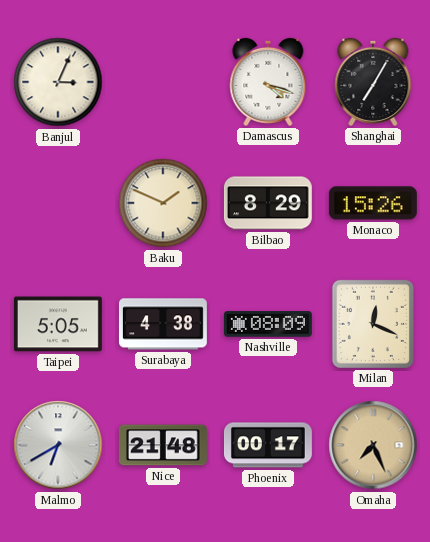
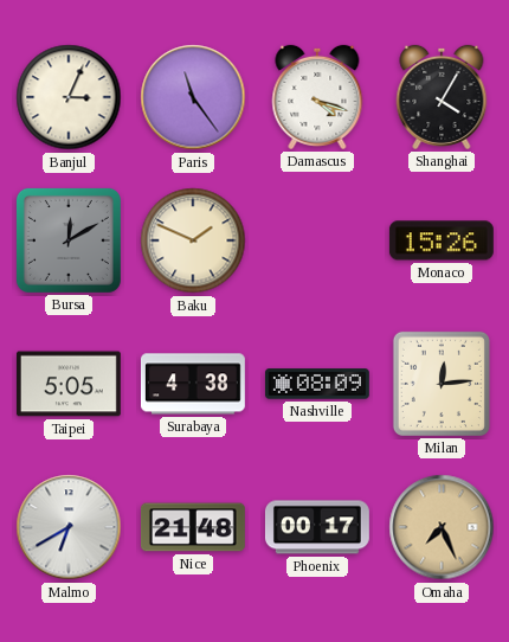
Paris: none -> 11:24
Shanghai: 7:05 -> 4:05
Bursa: none -> 12:10
Bilbao: 8:29 -> none
Milan: 12:19 -> 12:14
